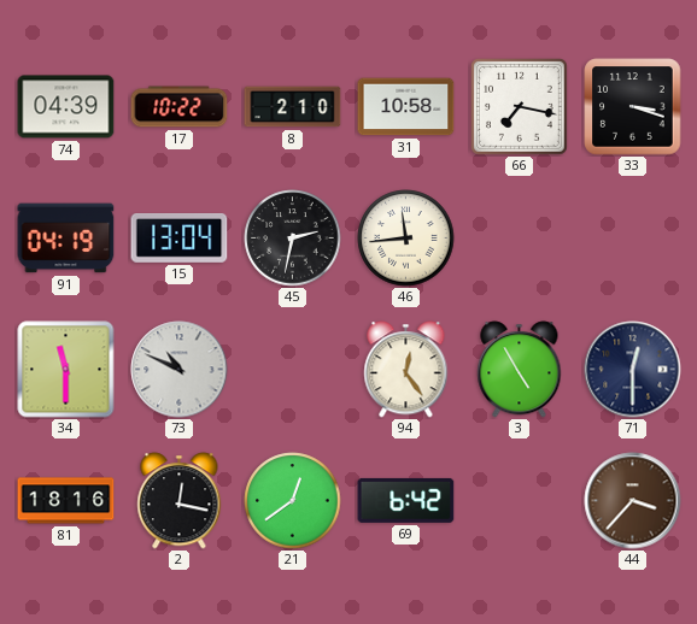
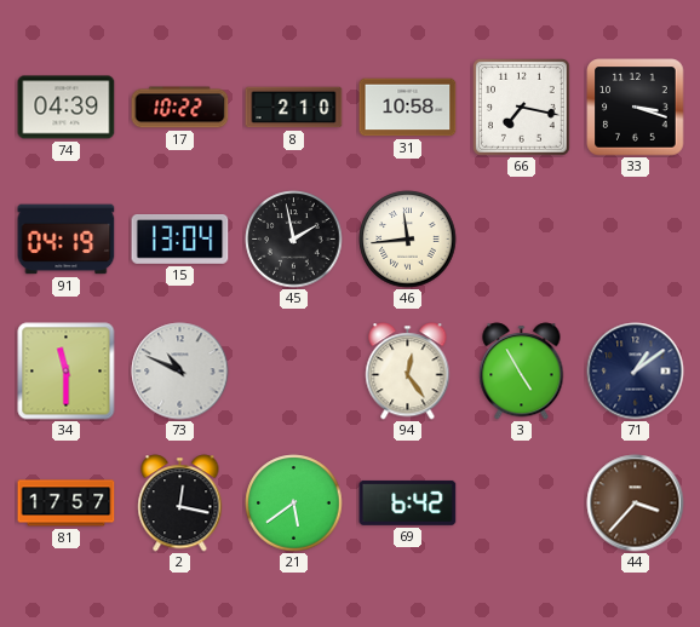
45: 2:32 -> 1:58
71: 12:30 -> 1:09
81: 18:16 -> 17:57
21: 12:39 -> 5:39
